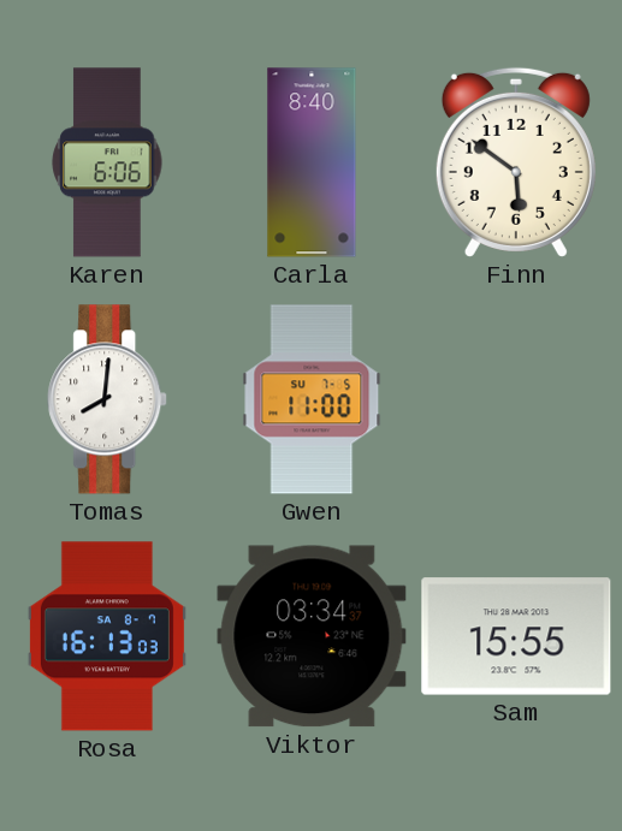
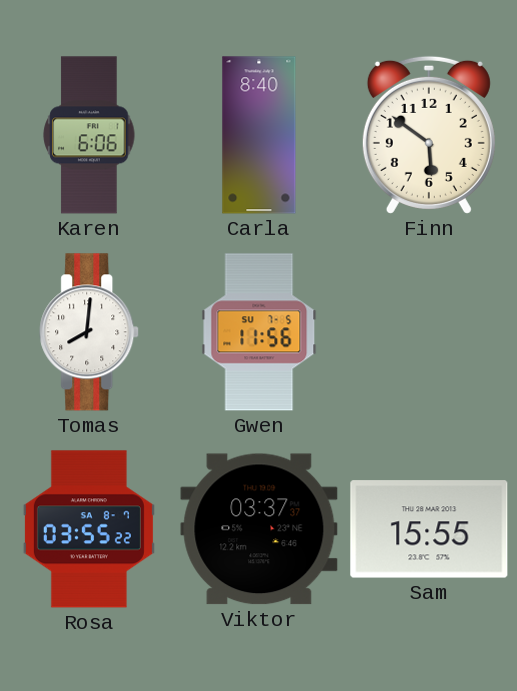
Gwen: 11:00 -> 11:56
Rosa: 16:13 -> 03:55
Viktor: 03:34 -> 03:37
